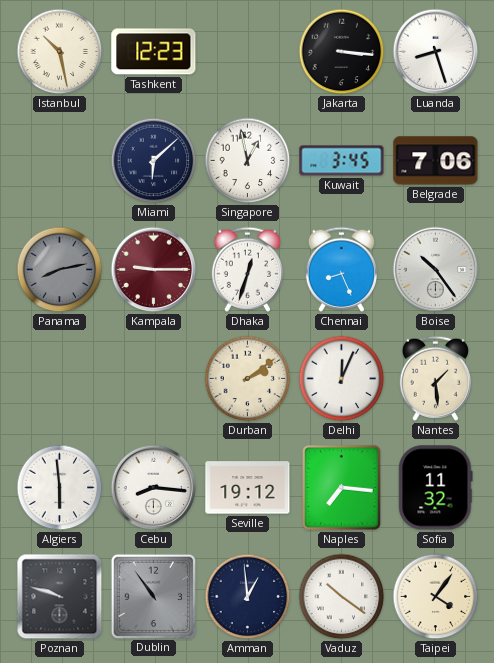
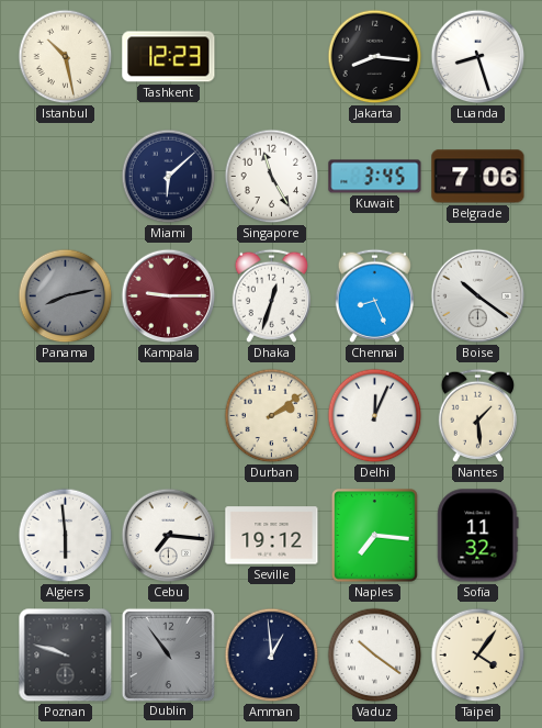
Jakarta: 3:16 -> 8:16
Singapore: 12:58 -> 11:25
Boise: 10:24 -> 10:21
Cebu: 8:16 -> 7:16
